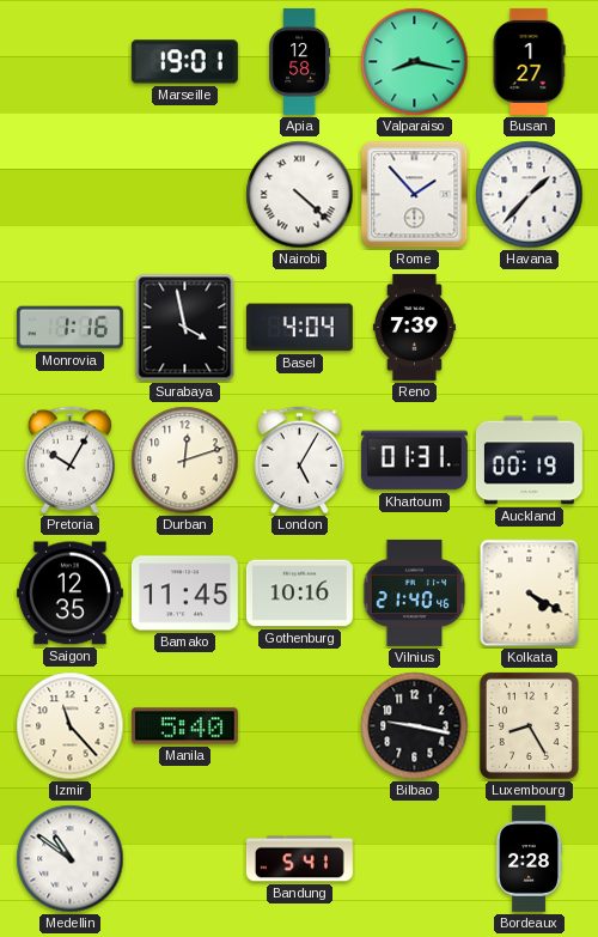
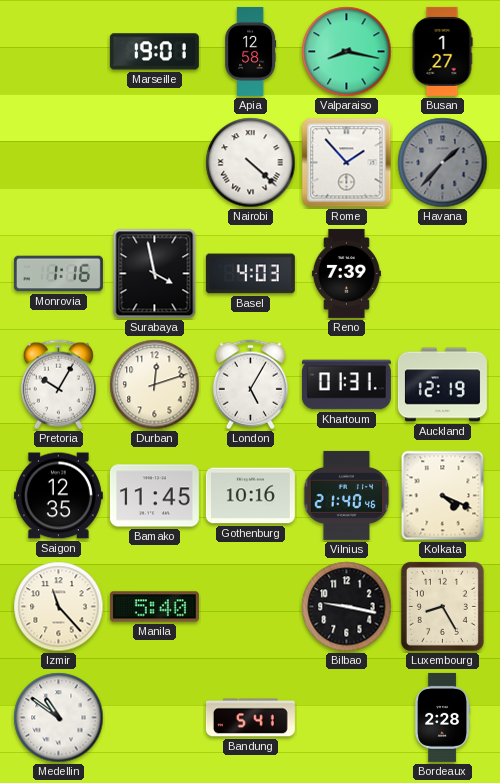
Havana dial: white -> grey
Basel: 4:04 -> 4:03
Auckland: 00:19 -> 12:19
Kolkata: 4:20 -> 4:19
